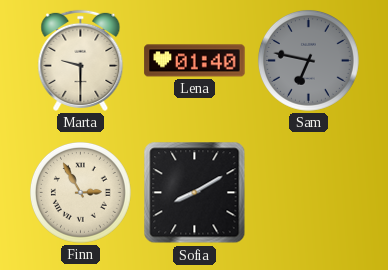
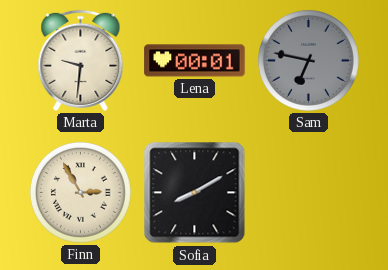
Marta: 9:30 -> 9:31
Lena: 01:40 -> 00:01
